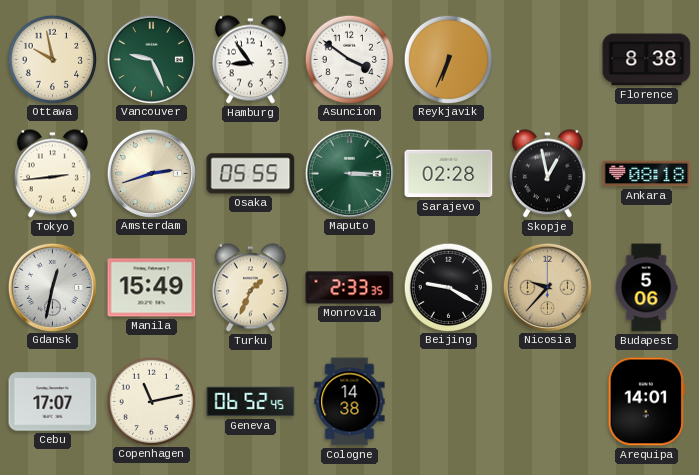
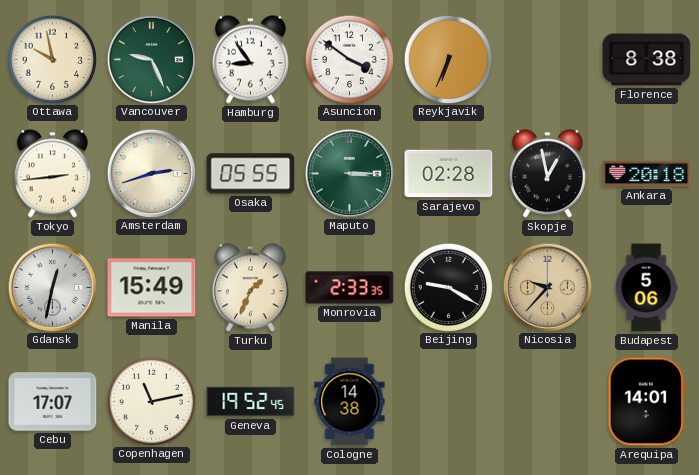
Ankara: 08:18 -> 20:18
Geneva: 06:52 -> 19:52
